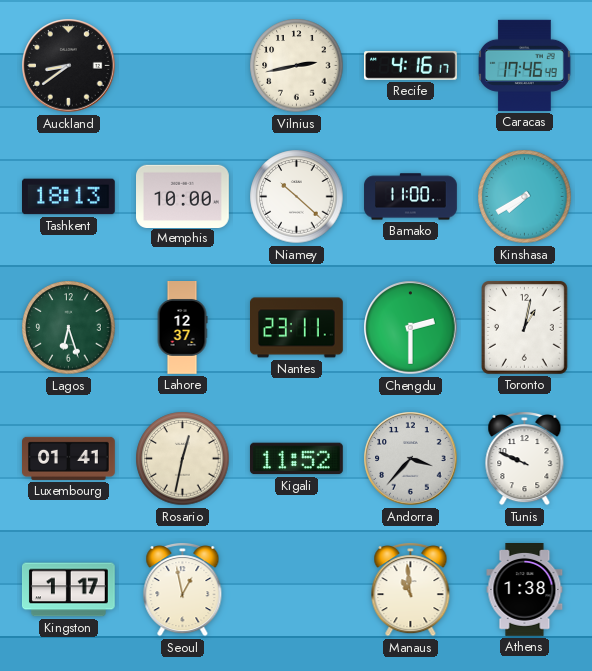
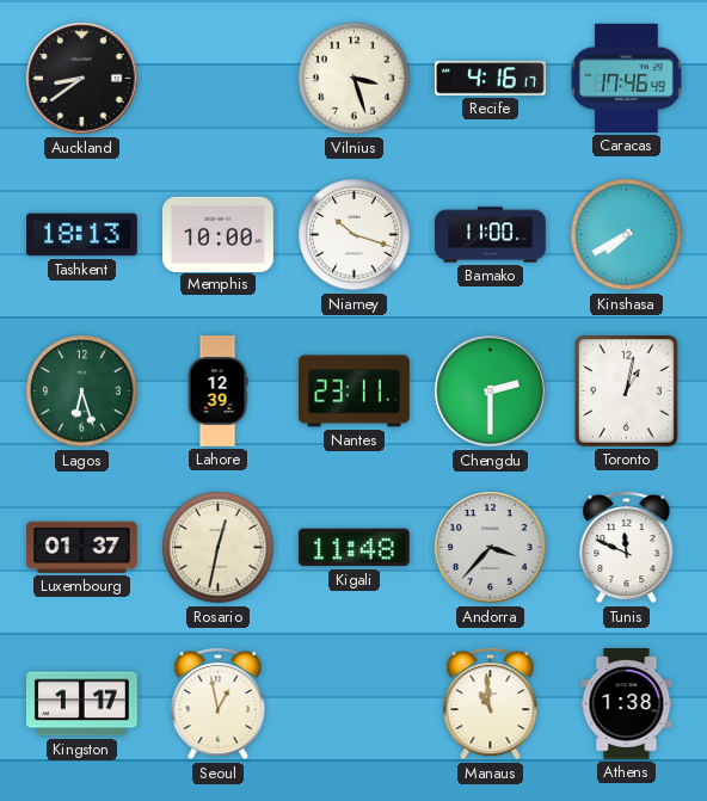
Vilnius: 2:43 -> 3:27
Niamey: 10:22 -> 10:18
Lahore: 12:37 -> 12:39
Luxembourg: 01:41 -> 01:37
Kigali: 11:52 -> 11:48
Tunis: 9:49 -> 11:49
